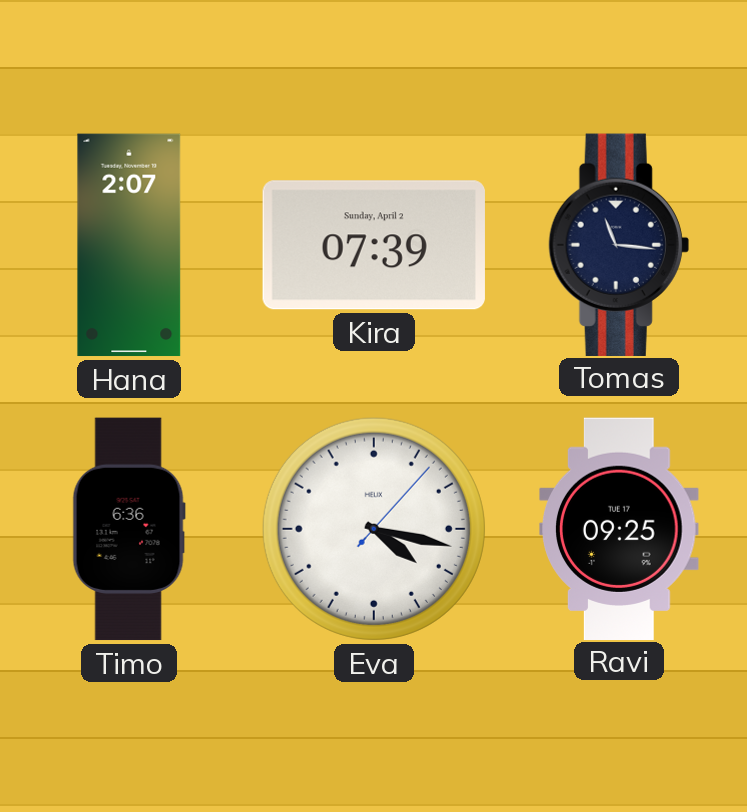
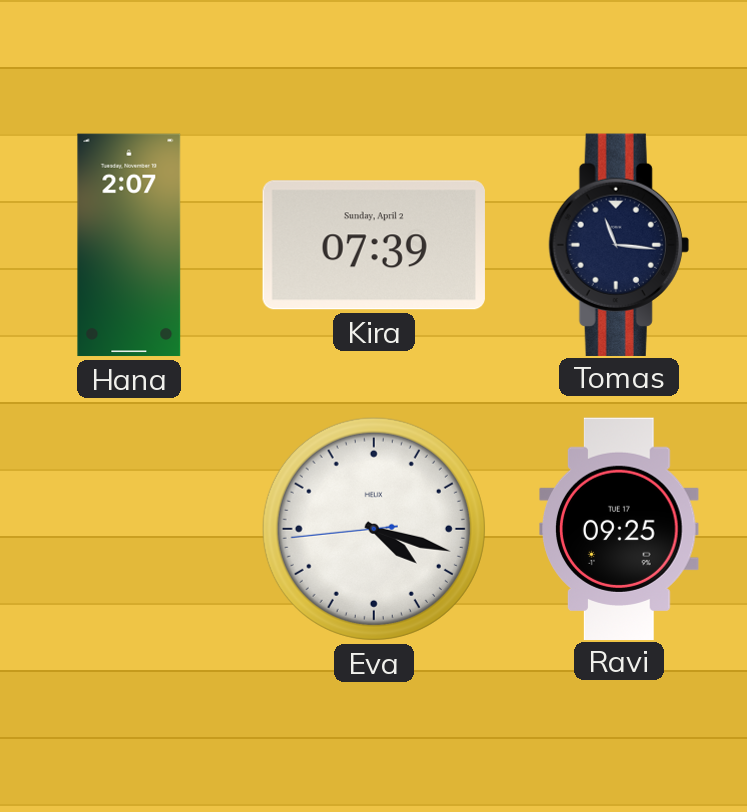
Timo: 6:36 -> none
Eva: 4:17:07 -> 4:17:44
